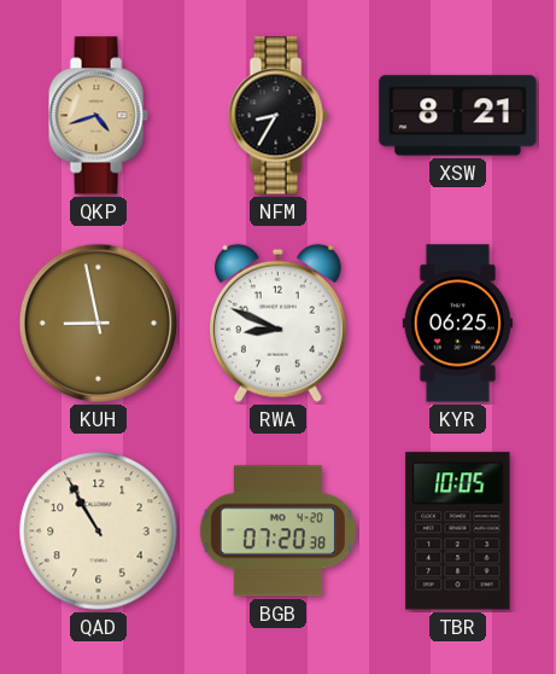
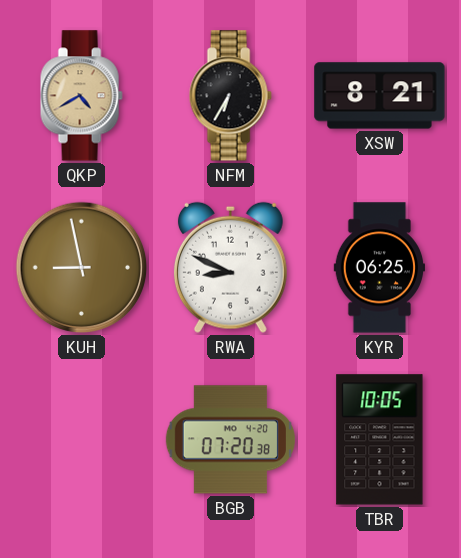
QKP: 4:42 -> 4:40
NFM: 8:35 -> 6:35
QAD: 10:55 -> none
